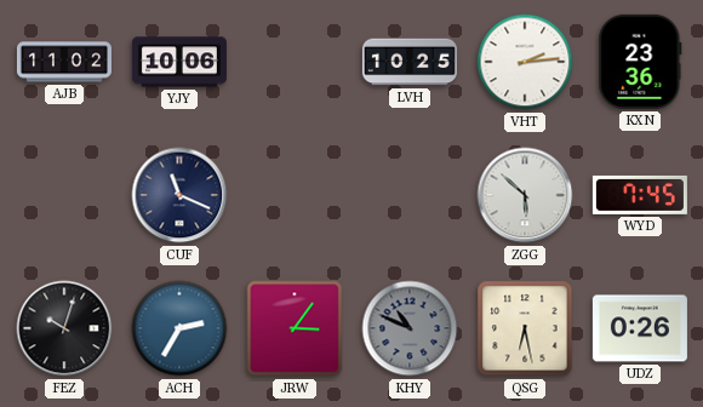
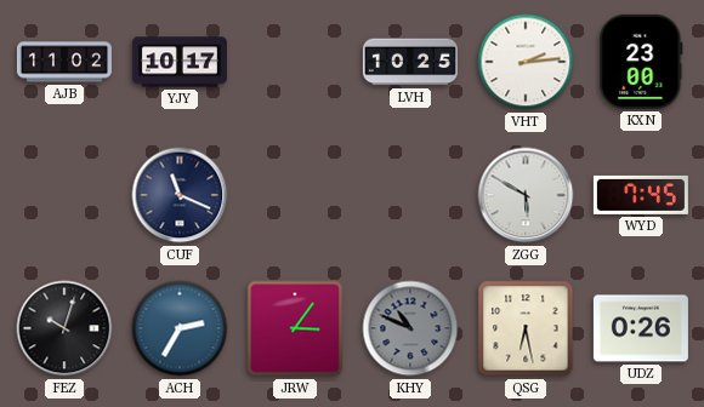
YJY: 10:06 -> 10:17
KXN: 23:36 -> 23:00
ZGG: 5:52 -> 5:50
